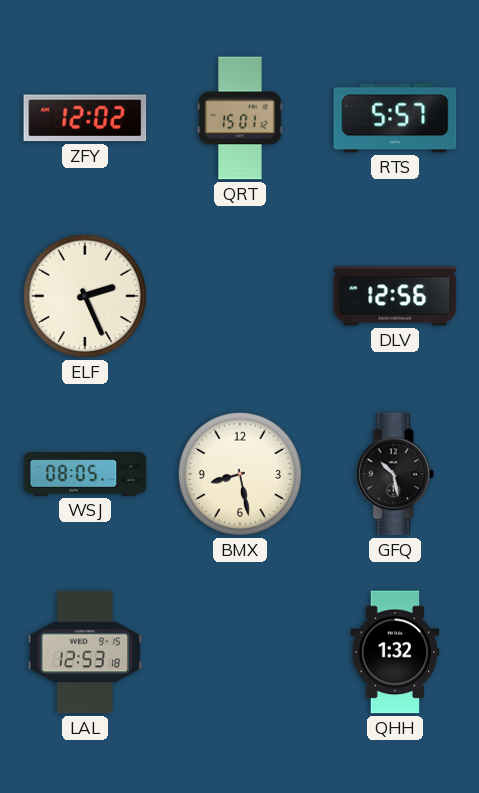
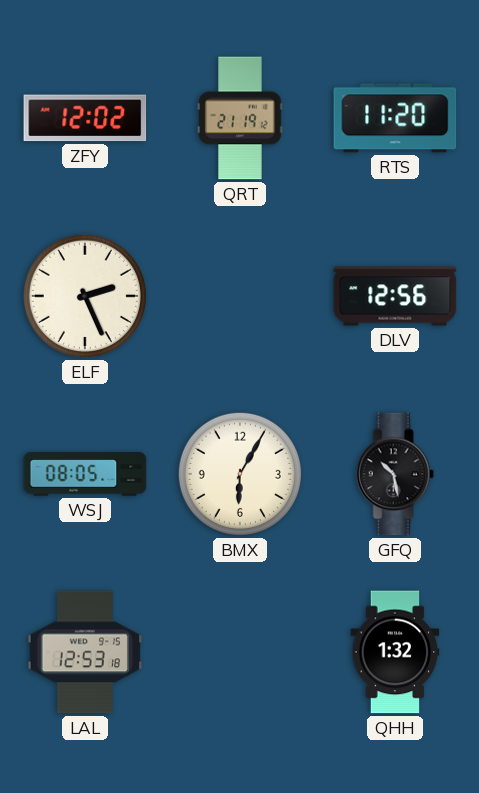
QRT: 15:01 -> 21:19
RTS: 5:57 -> 11:20
BMX: 8:28 -> 6:05
